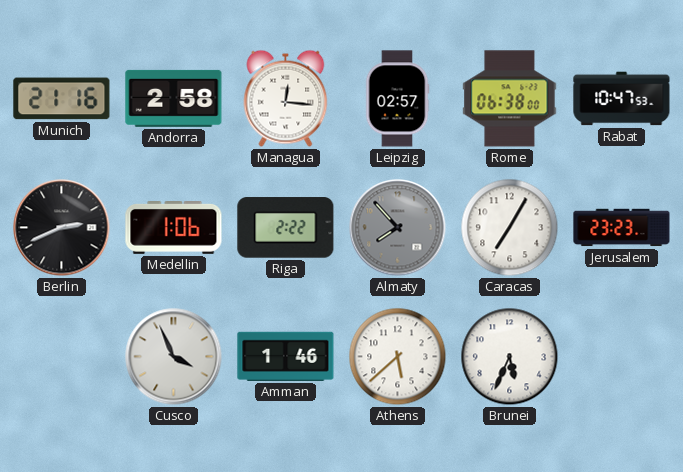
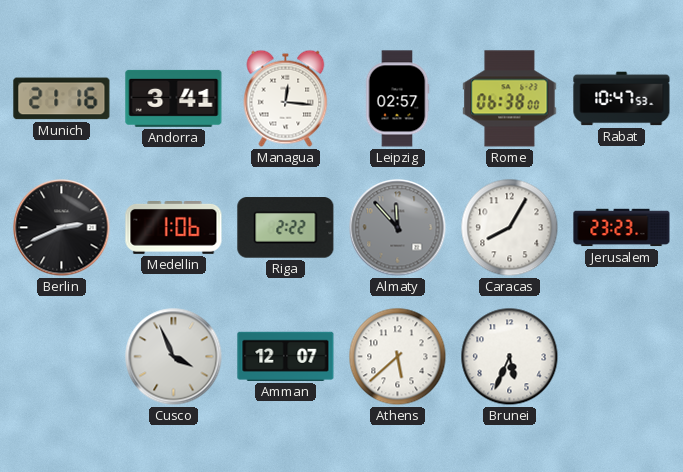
Andorra: 2:58 -> 3:41
Almaty: 7:53 -> 11:53
Caracas: 7:05 -> 8:05
Amman: 1:46 -> 12:07
